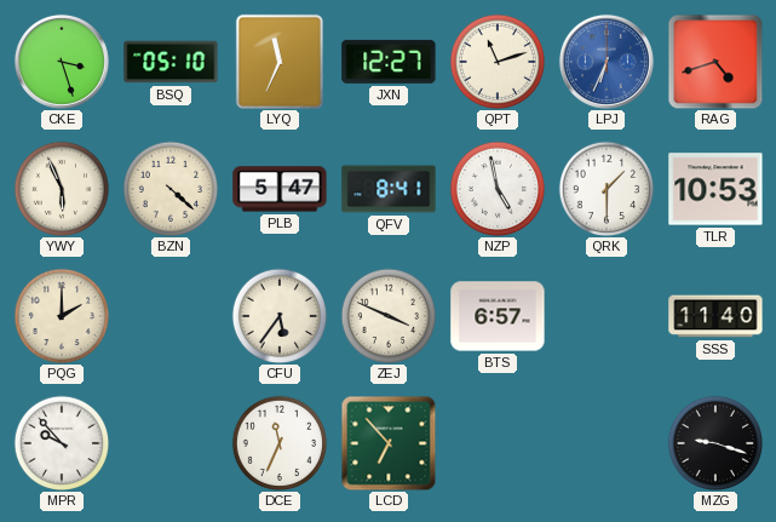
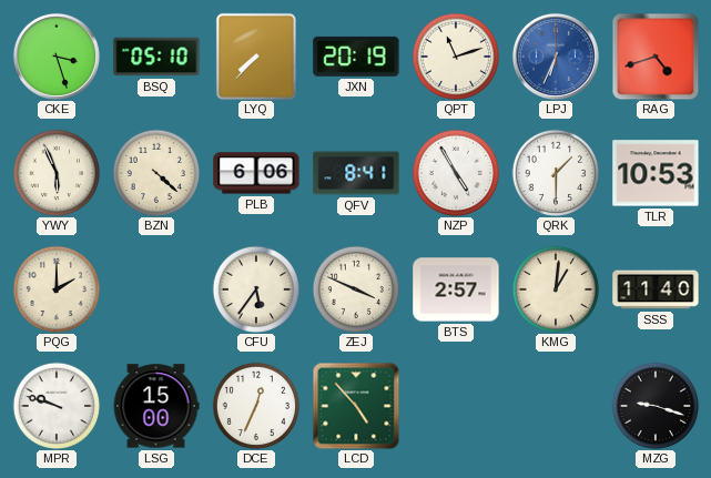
LYQ: 11:34 -> 7:37
JXN: 12:27 -> 20:19
PLB: 5:47 -> 6:06
NZP: 4:58 -> 4:55
BTS: 6:57 -> 2:57
KMG: none -> 1:01
MPR: 9:53 -> 9:48
LSG: none -> 15:00
DCE: 11:34 -> 12:34
LCD: 6:53 -> 4:53
